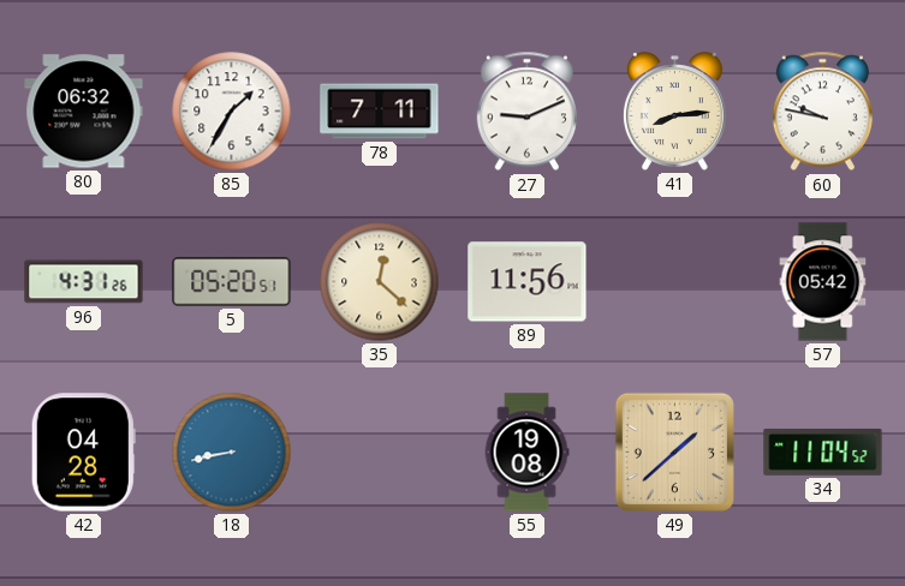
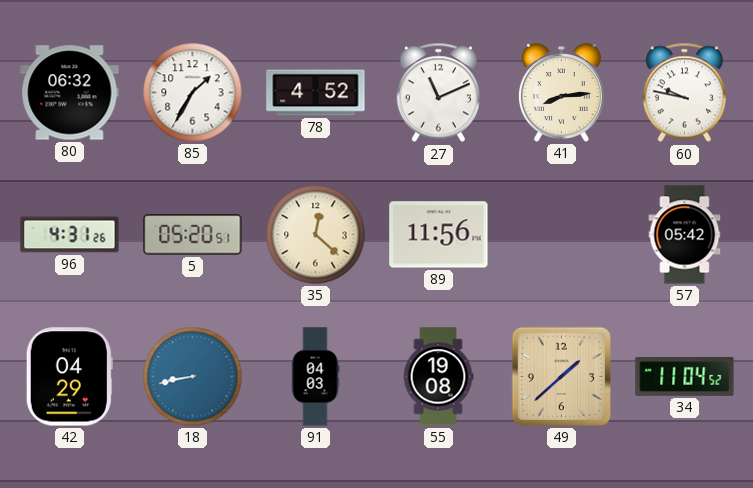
78: 7:11 -> 4:52
27: 9:11 -> 11:11
42: 04:28 -> 04:29
91: none -> 04:03
